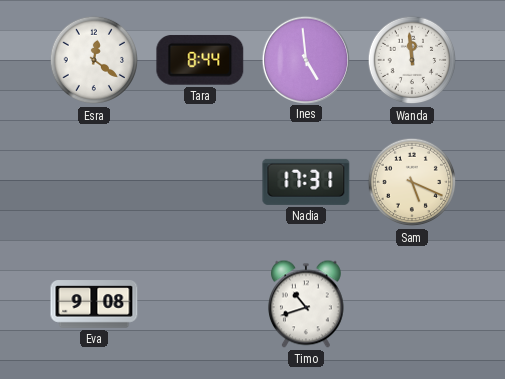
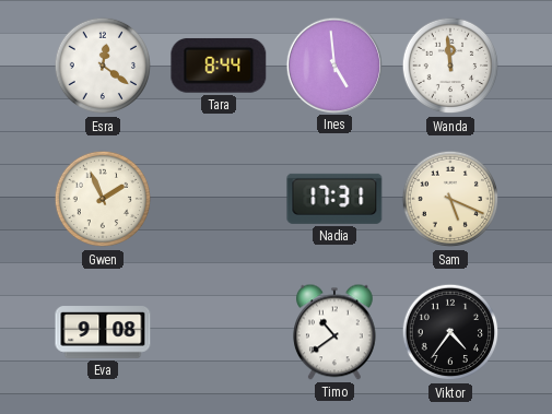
Gwen: none -> 1:56
Timo: 10:42 -> 10:39
Viktor: none -> 4:36
